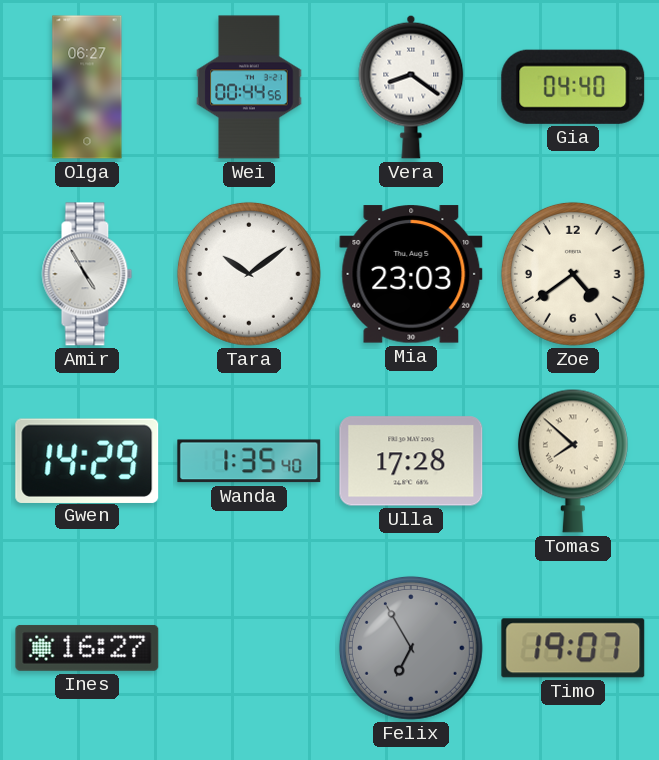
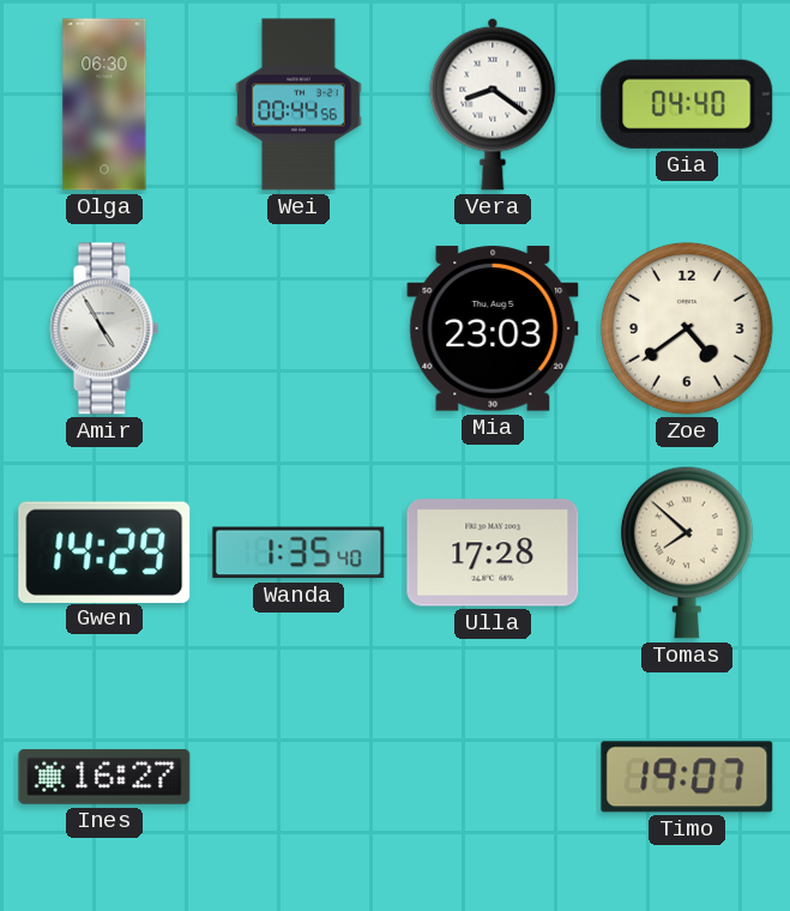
Olga: 06:27 -> 06:30
Tara: 10:09 -> none
Felix: 6:55 -> none
